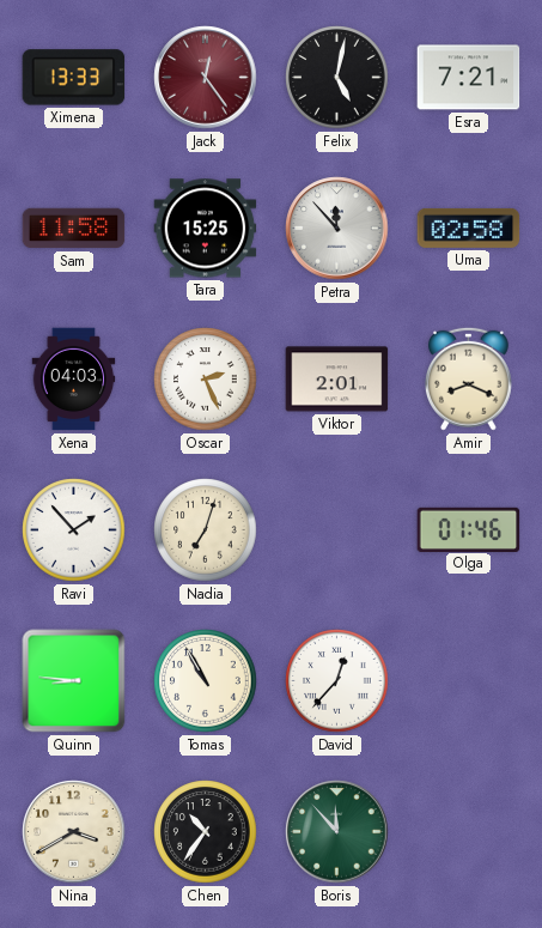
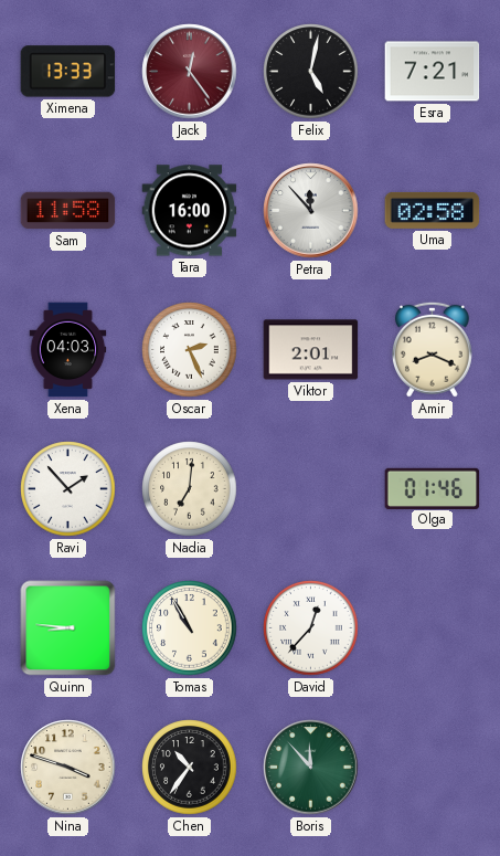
Tara: 15:25 -> 16:00
Nadia: 7:03 -> 7:01
Nina: 3:40 -> 3:48
